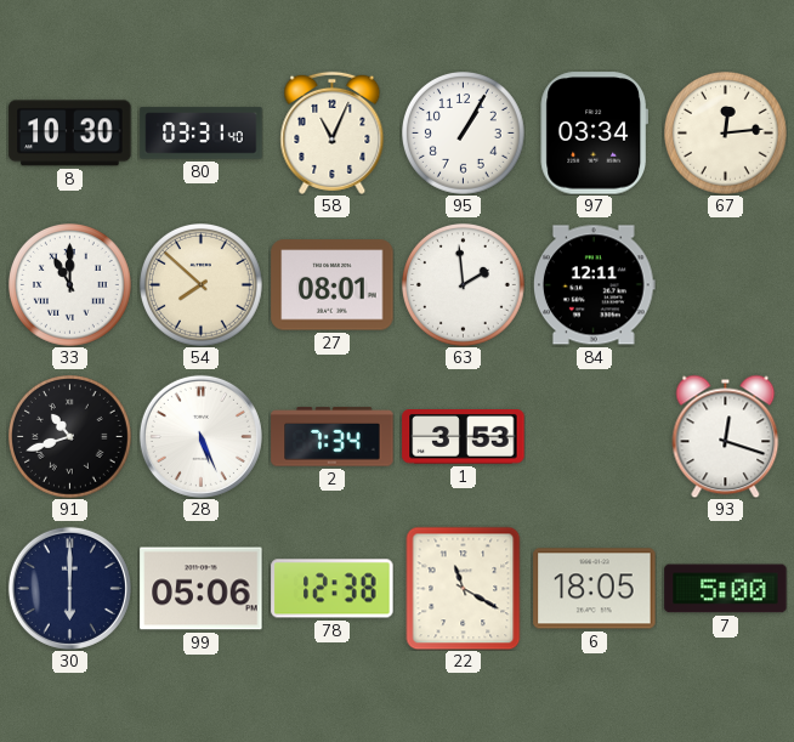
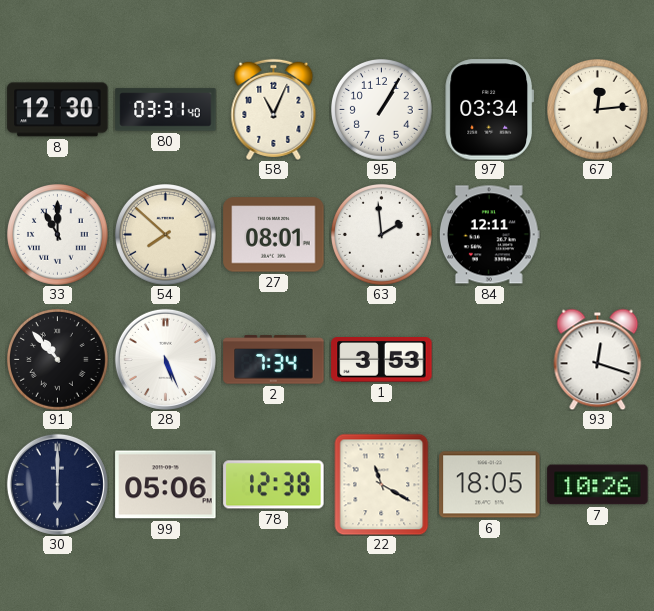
8: 10:30 -> 12:30
91: 10:42 -> 10:53
7: 5:00 -> 10:26
